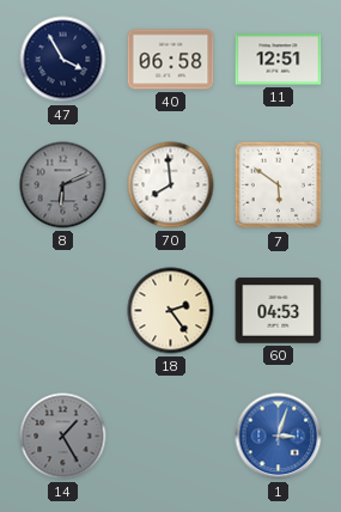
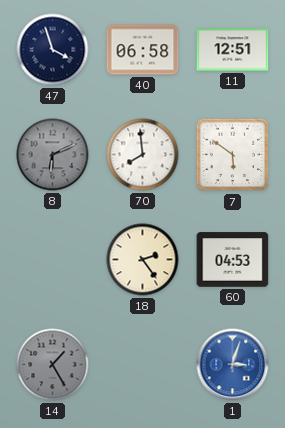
47: 3:55 -> 3:57
